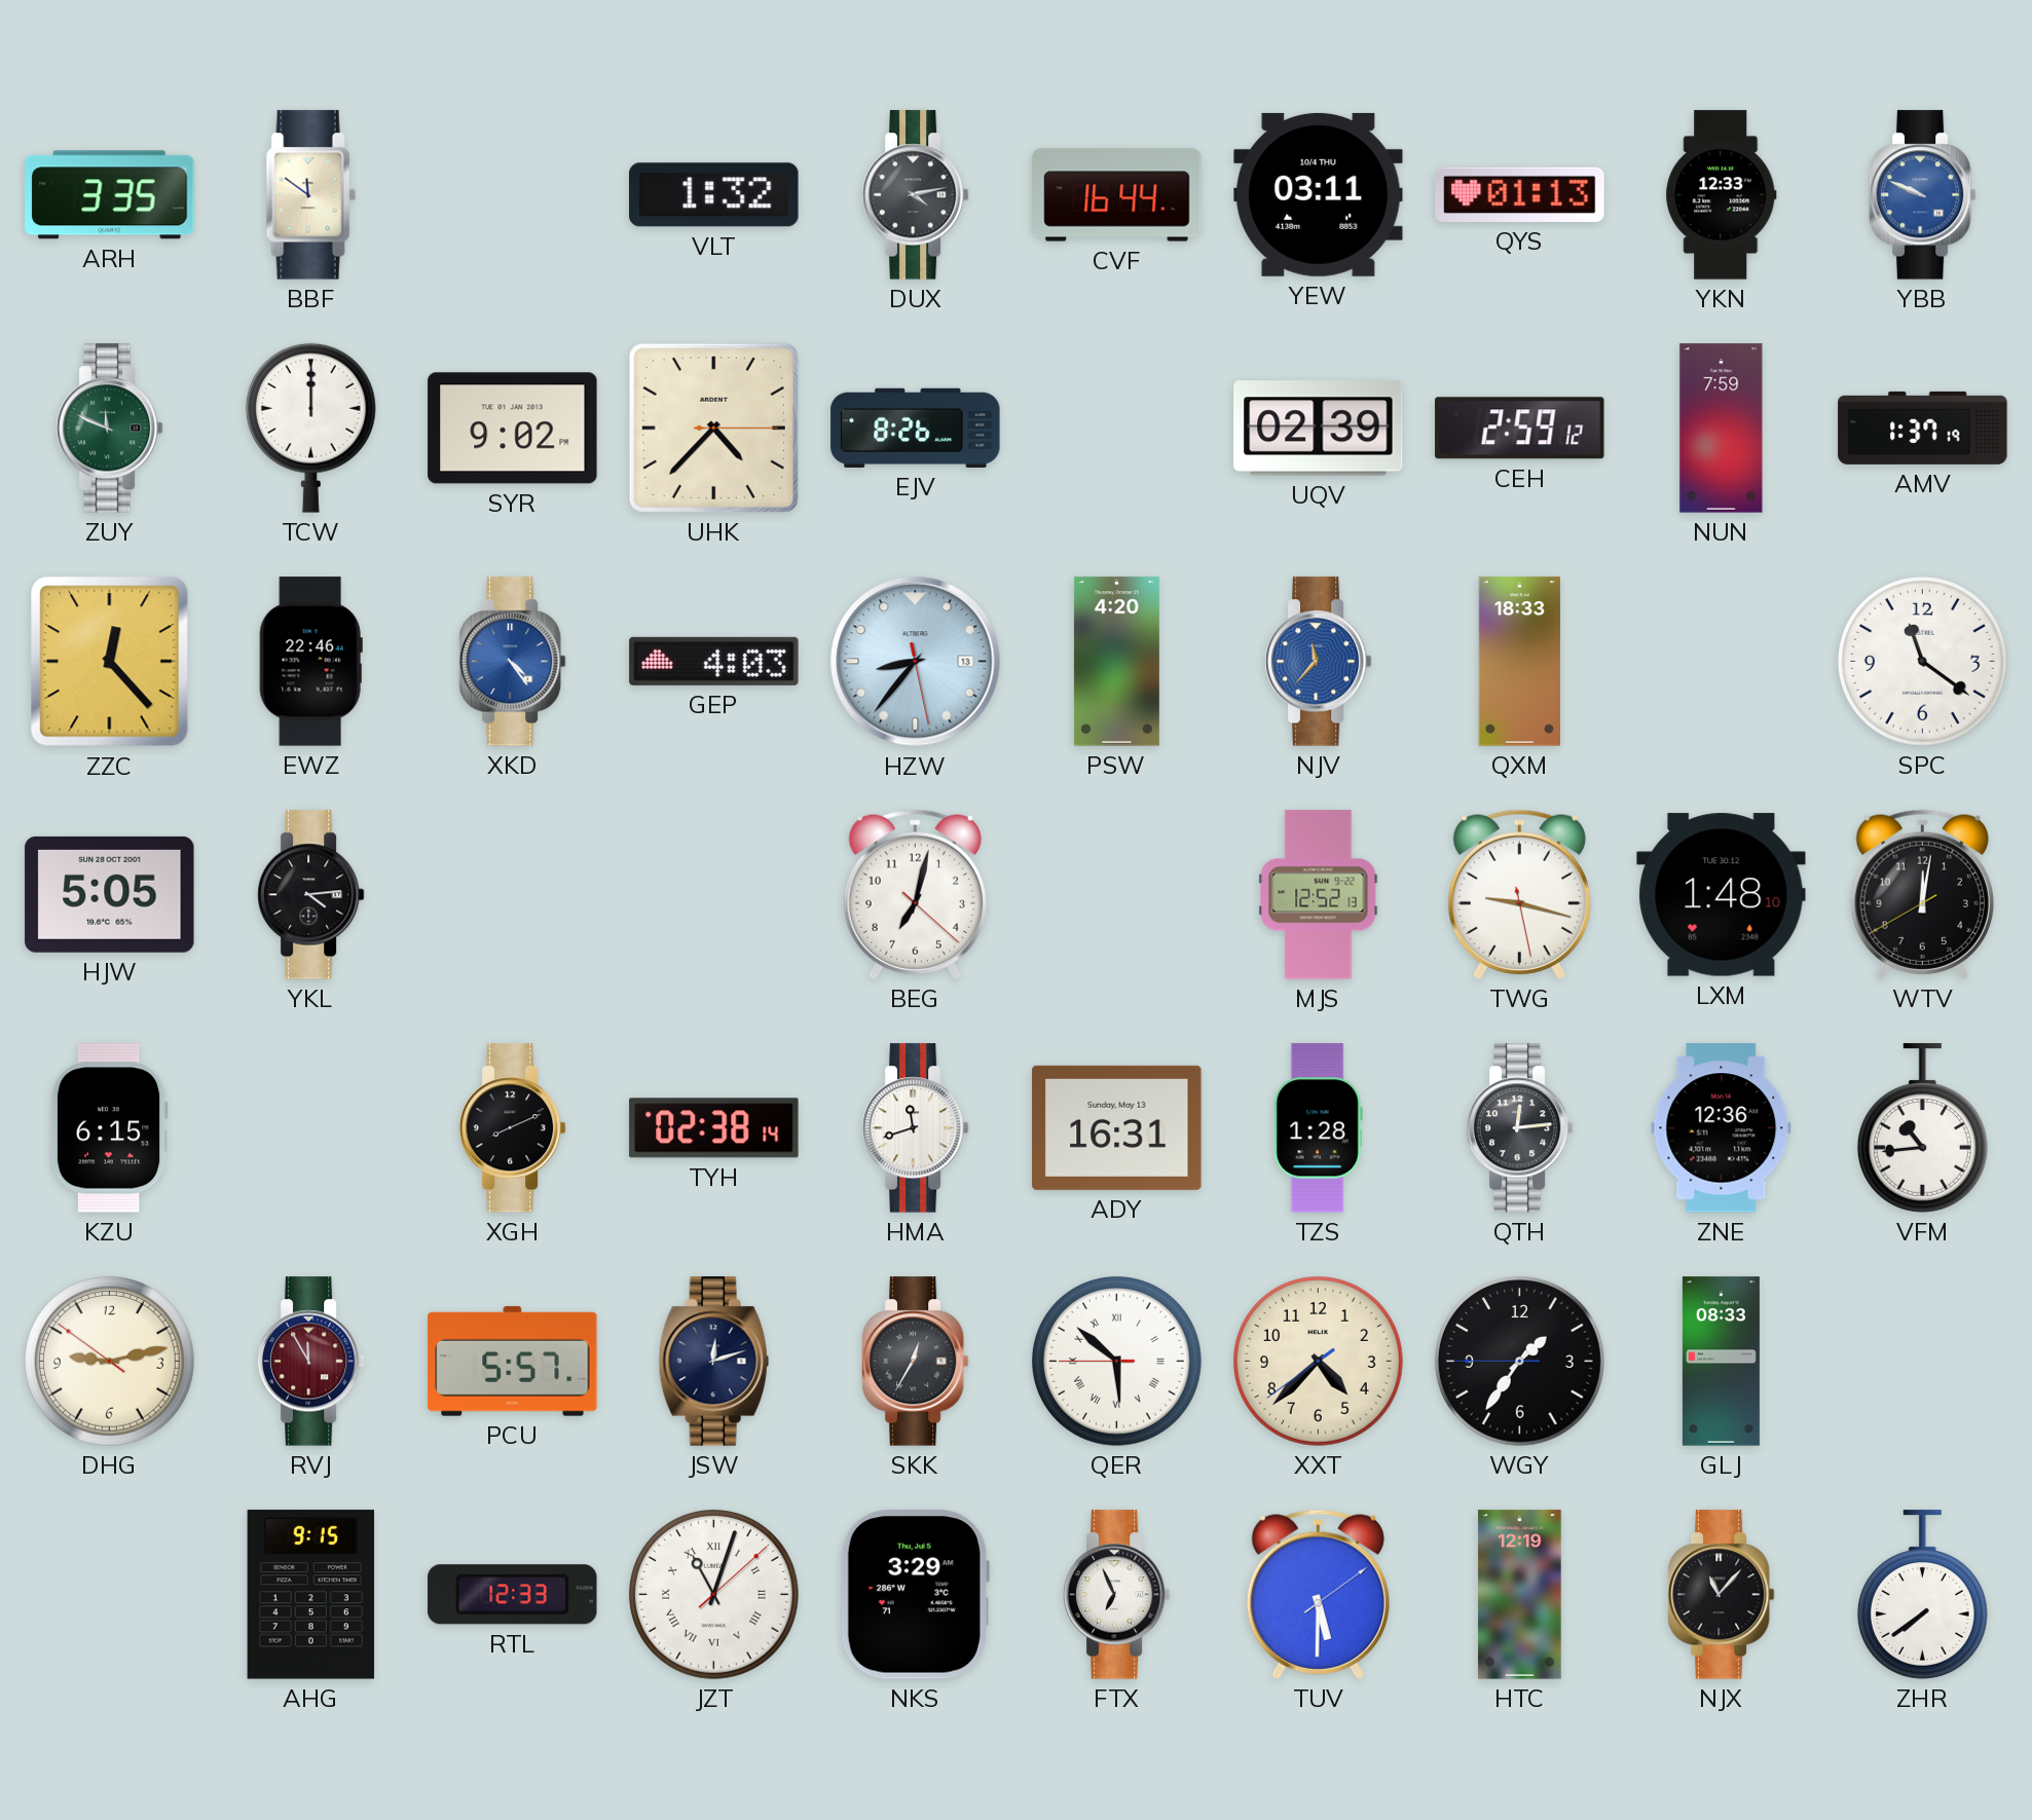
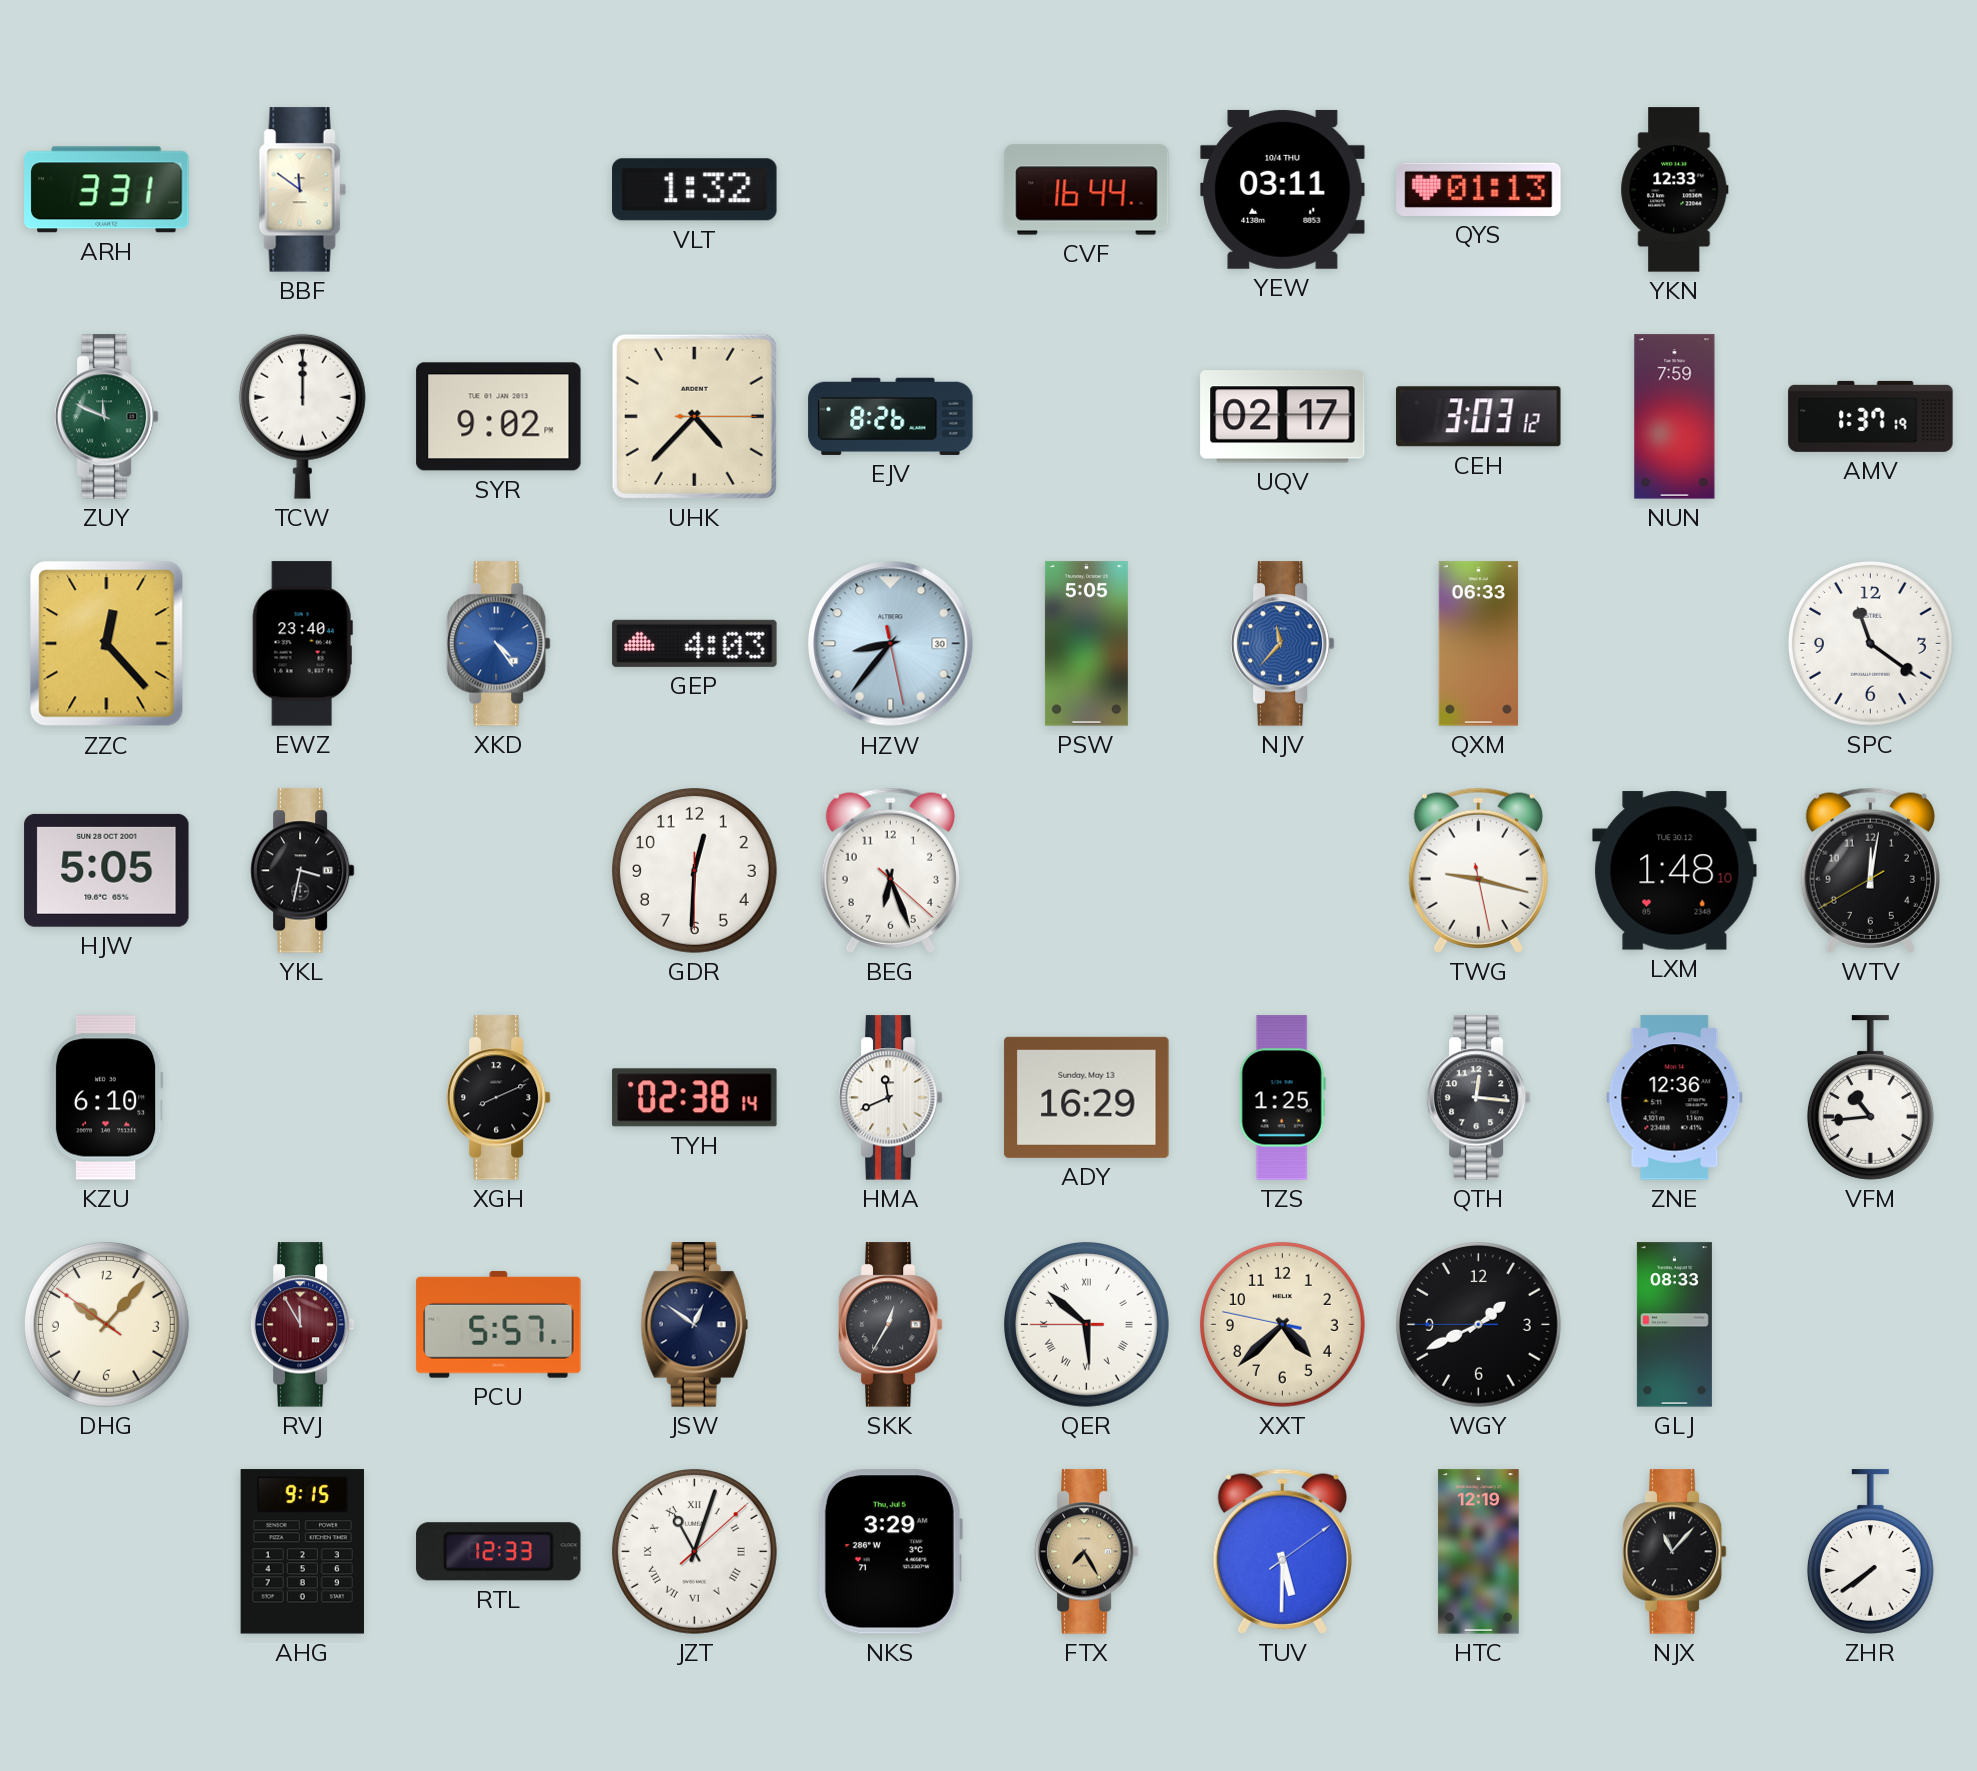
ARH: 3:35 -> 3:31
DUX: 4:13 -> none
YBB: 9:49 -> none
UQV: 02:39 -> 02:17
CEH: 2:59 -> 3:03
EWZ: 22:46 -> 23:40
HZW date: 13 -> 30
PSW: 4:20 -> 5:05
QXM: 18:33 -> 06:33
YKL: 4:14 -> 3:32
GDR: none -> 12:30
BEG: 7:02 -> 6:26
MJS: 12:52 -> none
KZU: 6:15 -> 6:10
HMA: 11:42 -> 11:41
ADY: 16:31 -> 16:29
TZS: 1:28 -> 1:25
QTH: 12:14 -> 12:16
DHG: 9:12 -> 10:06
JSW: 12:12 -> 12:51
XXT: 4:37:39 -> 4:37:47
WGY: 1:35 -> 1:40
FTX: 6:56 -> 7:25
FTX dial: white -> champagne
